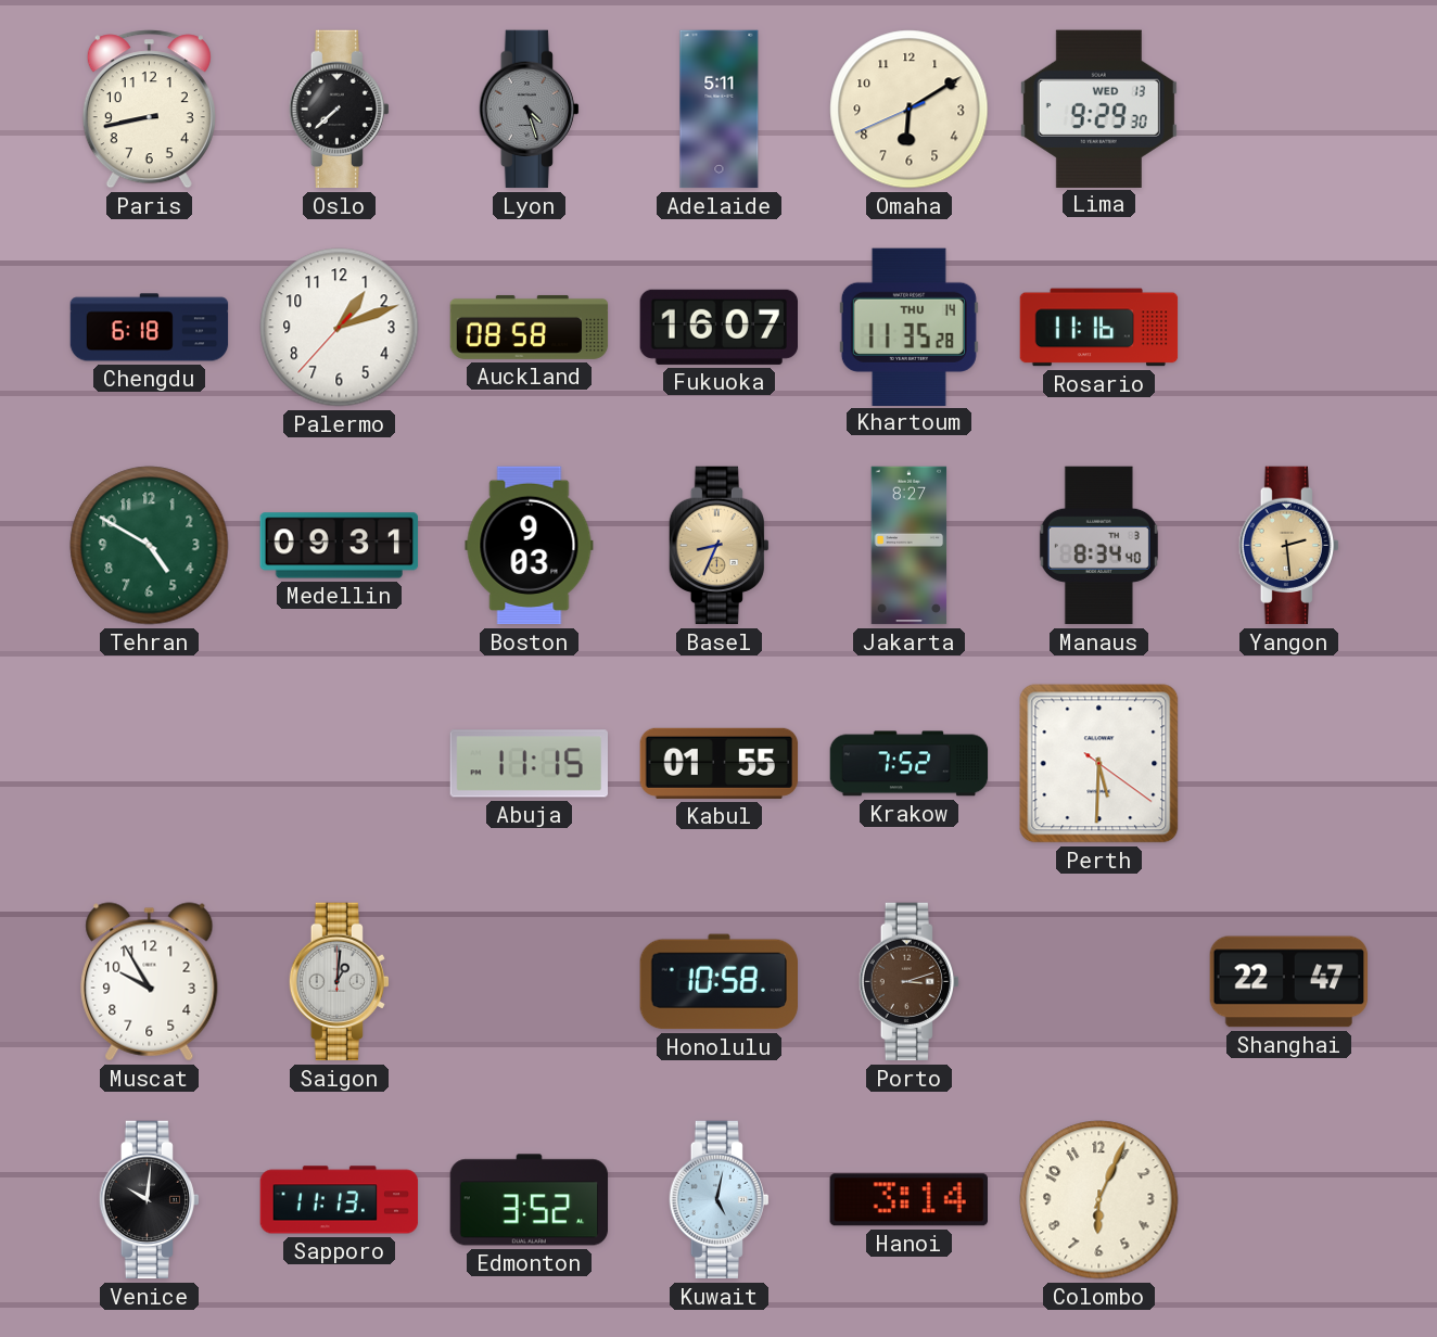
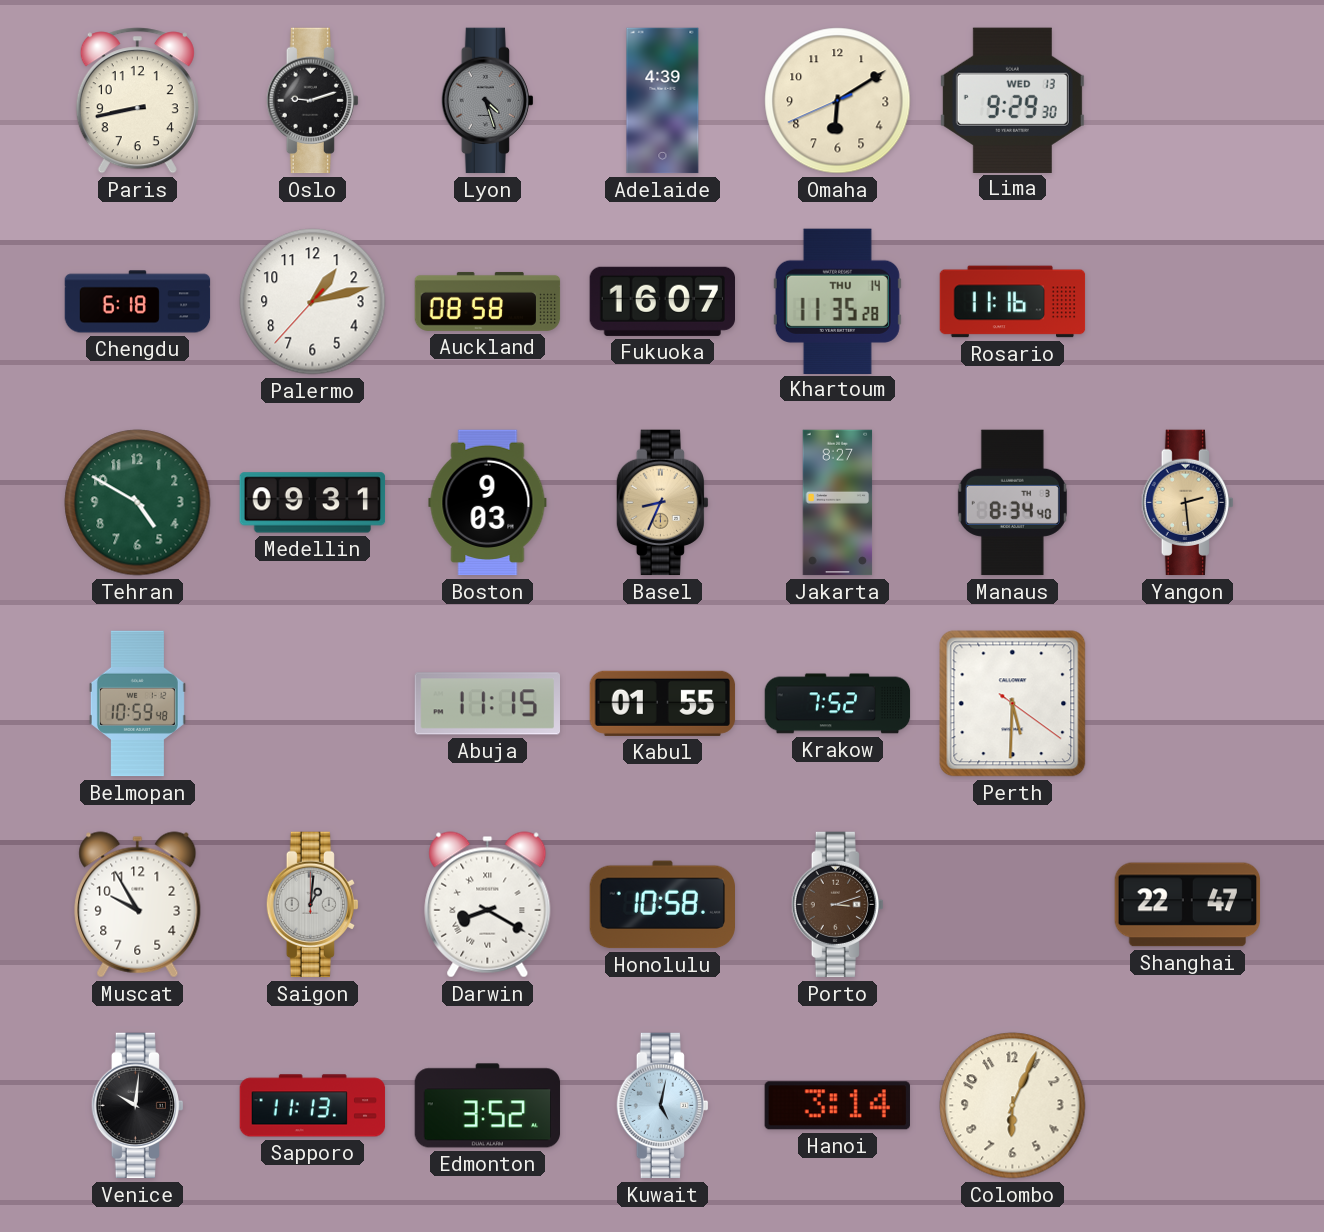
Oslo: 7:38 -> 9:12
Adelaide: 5:11 -> 4:39
Palermo: 1:11 -> 1:12
Belmopan: none -> 10:59
Darwin: none -> 8:20
